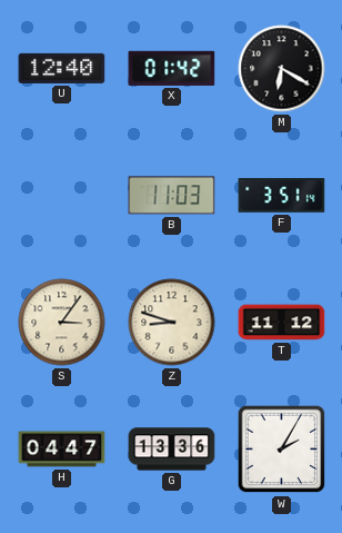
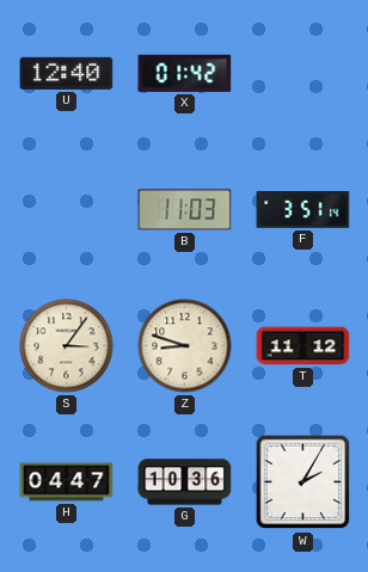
M: 6:20 -> none
G: 13:36 -> 10:36
